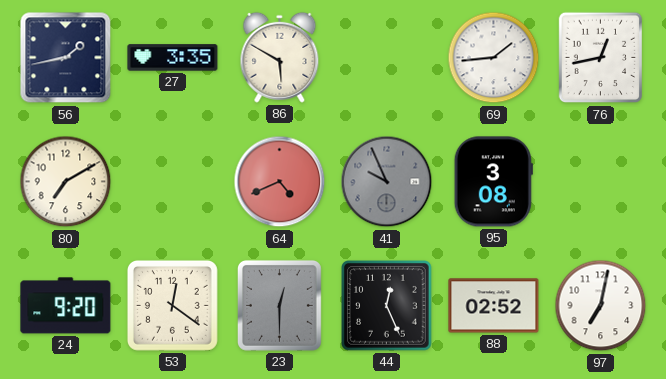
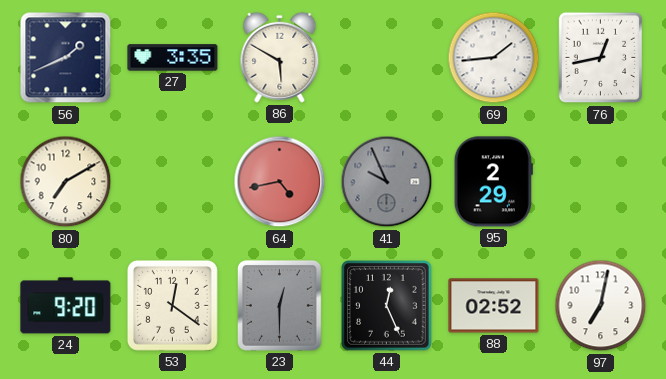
56: 1:43 -> 1:41
64: 4:41 -> 4:43
95: 3:08 -> 2:29
